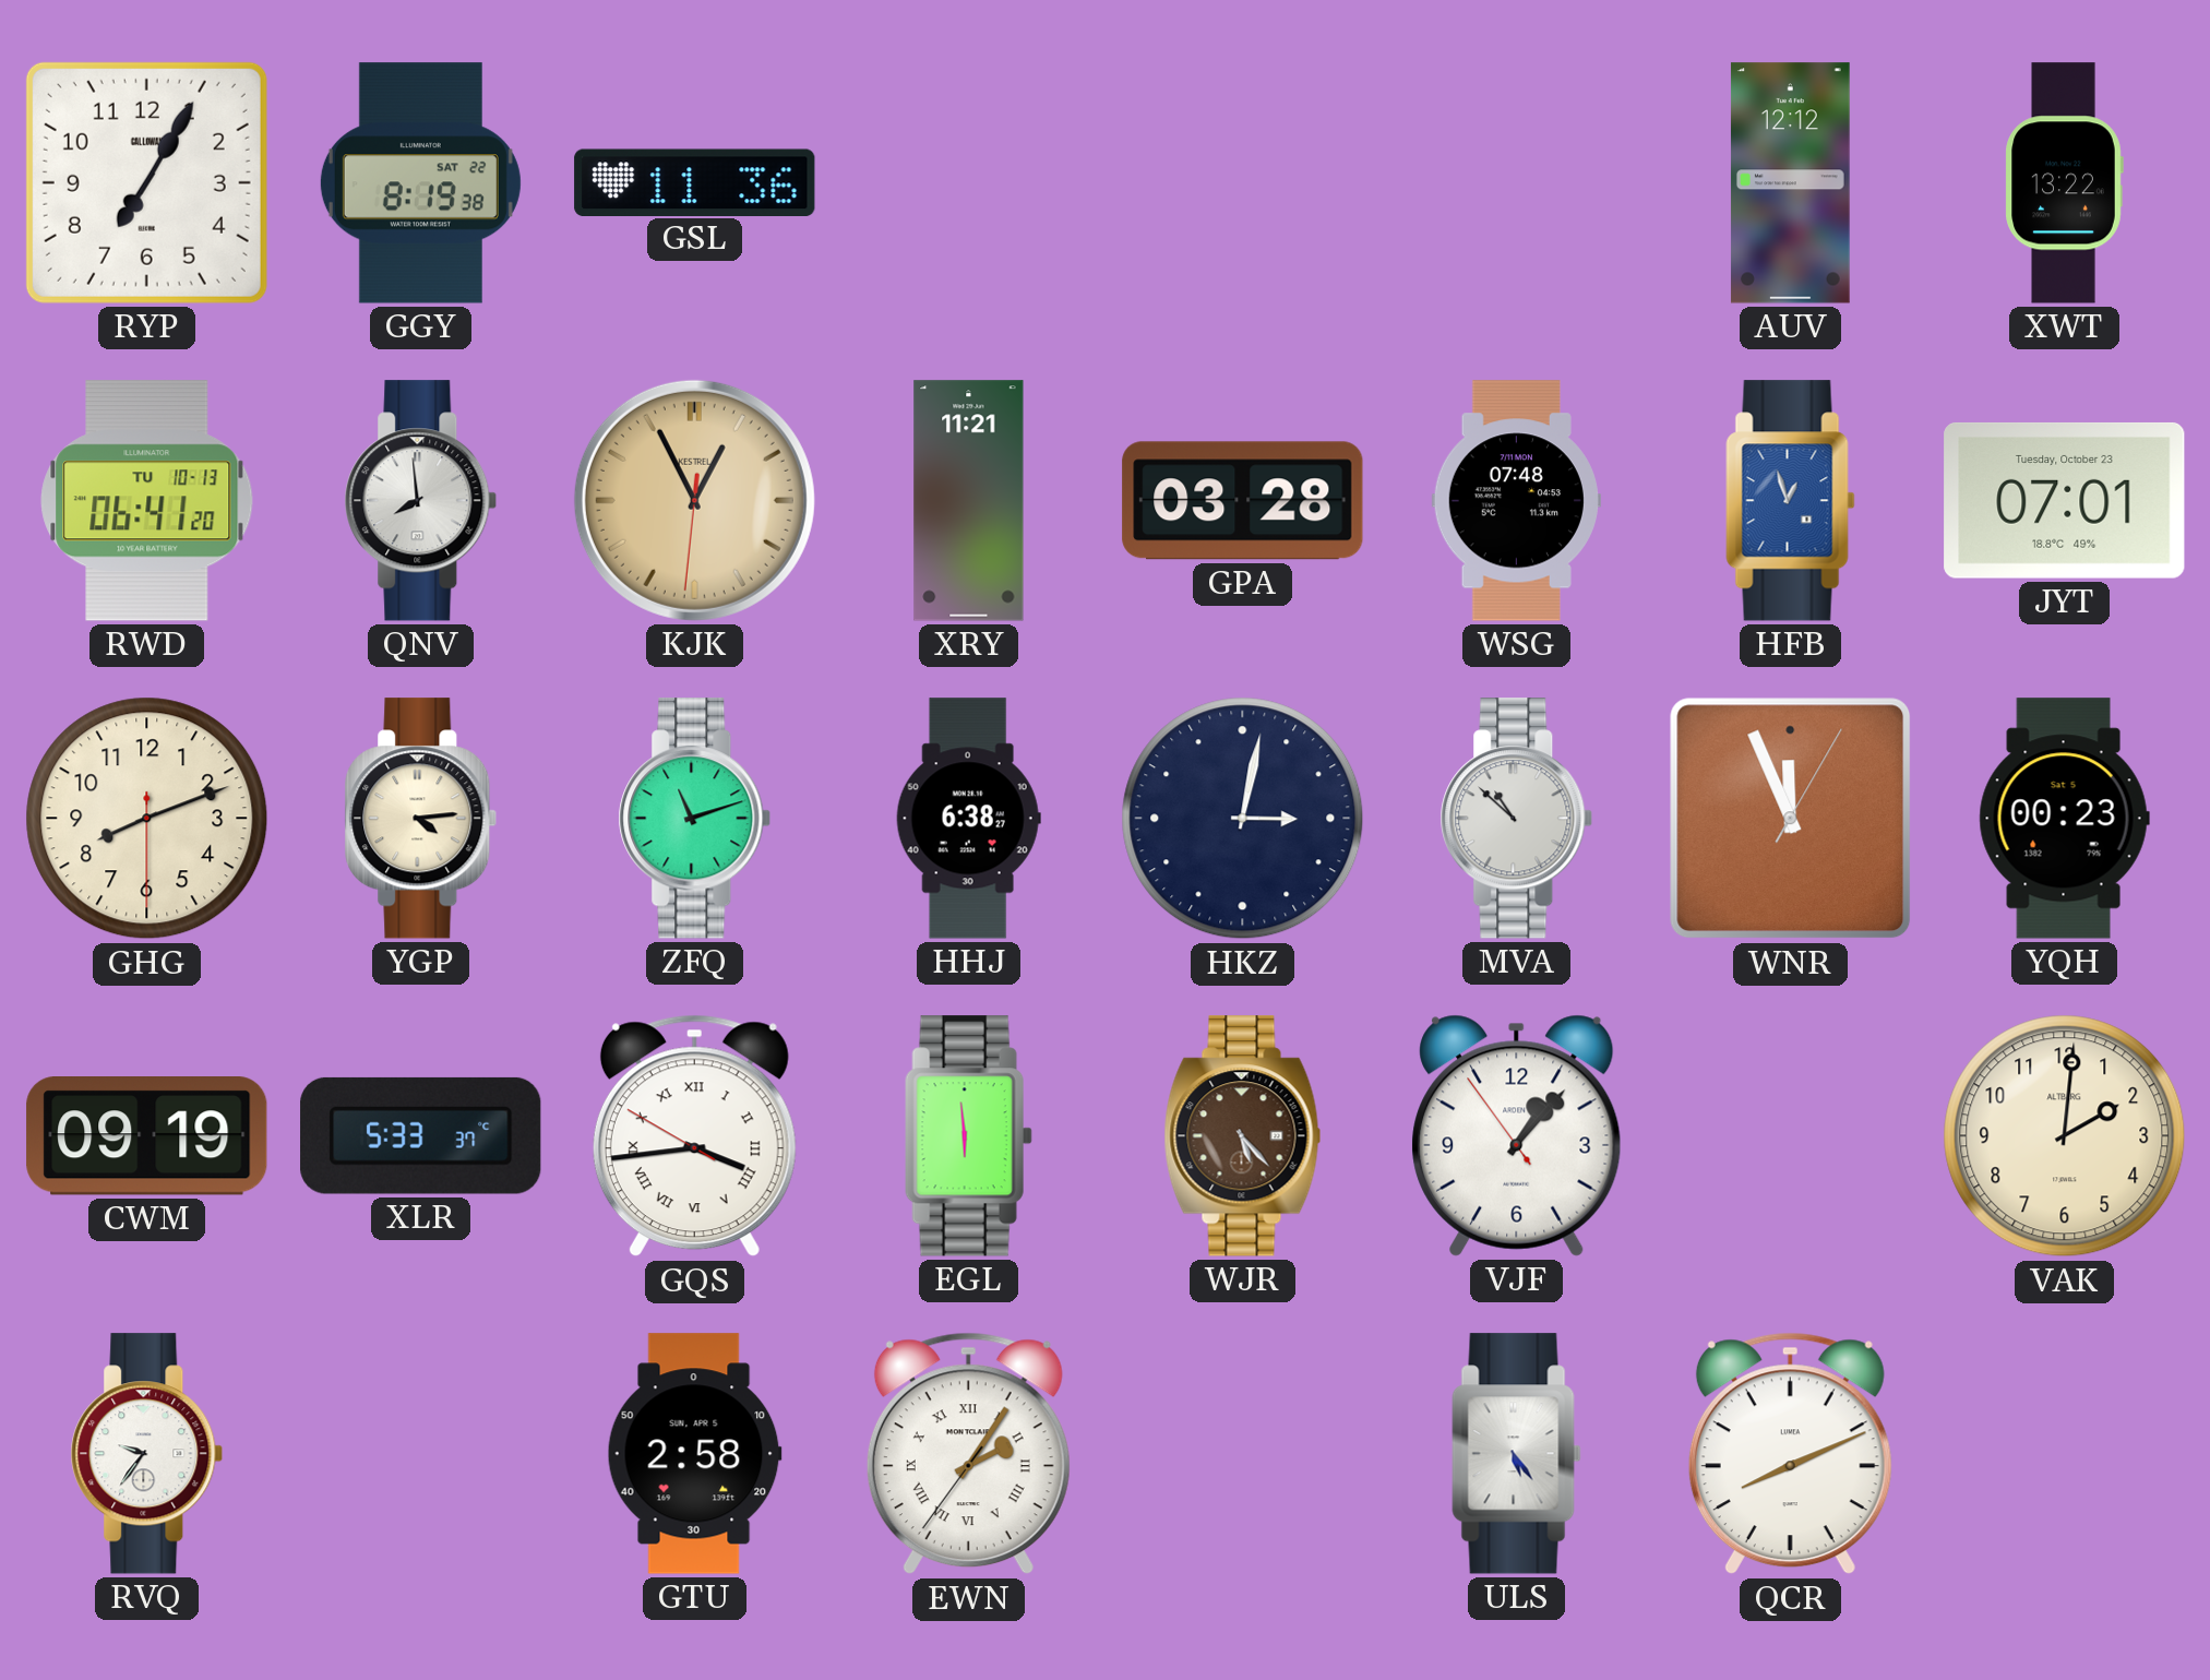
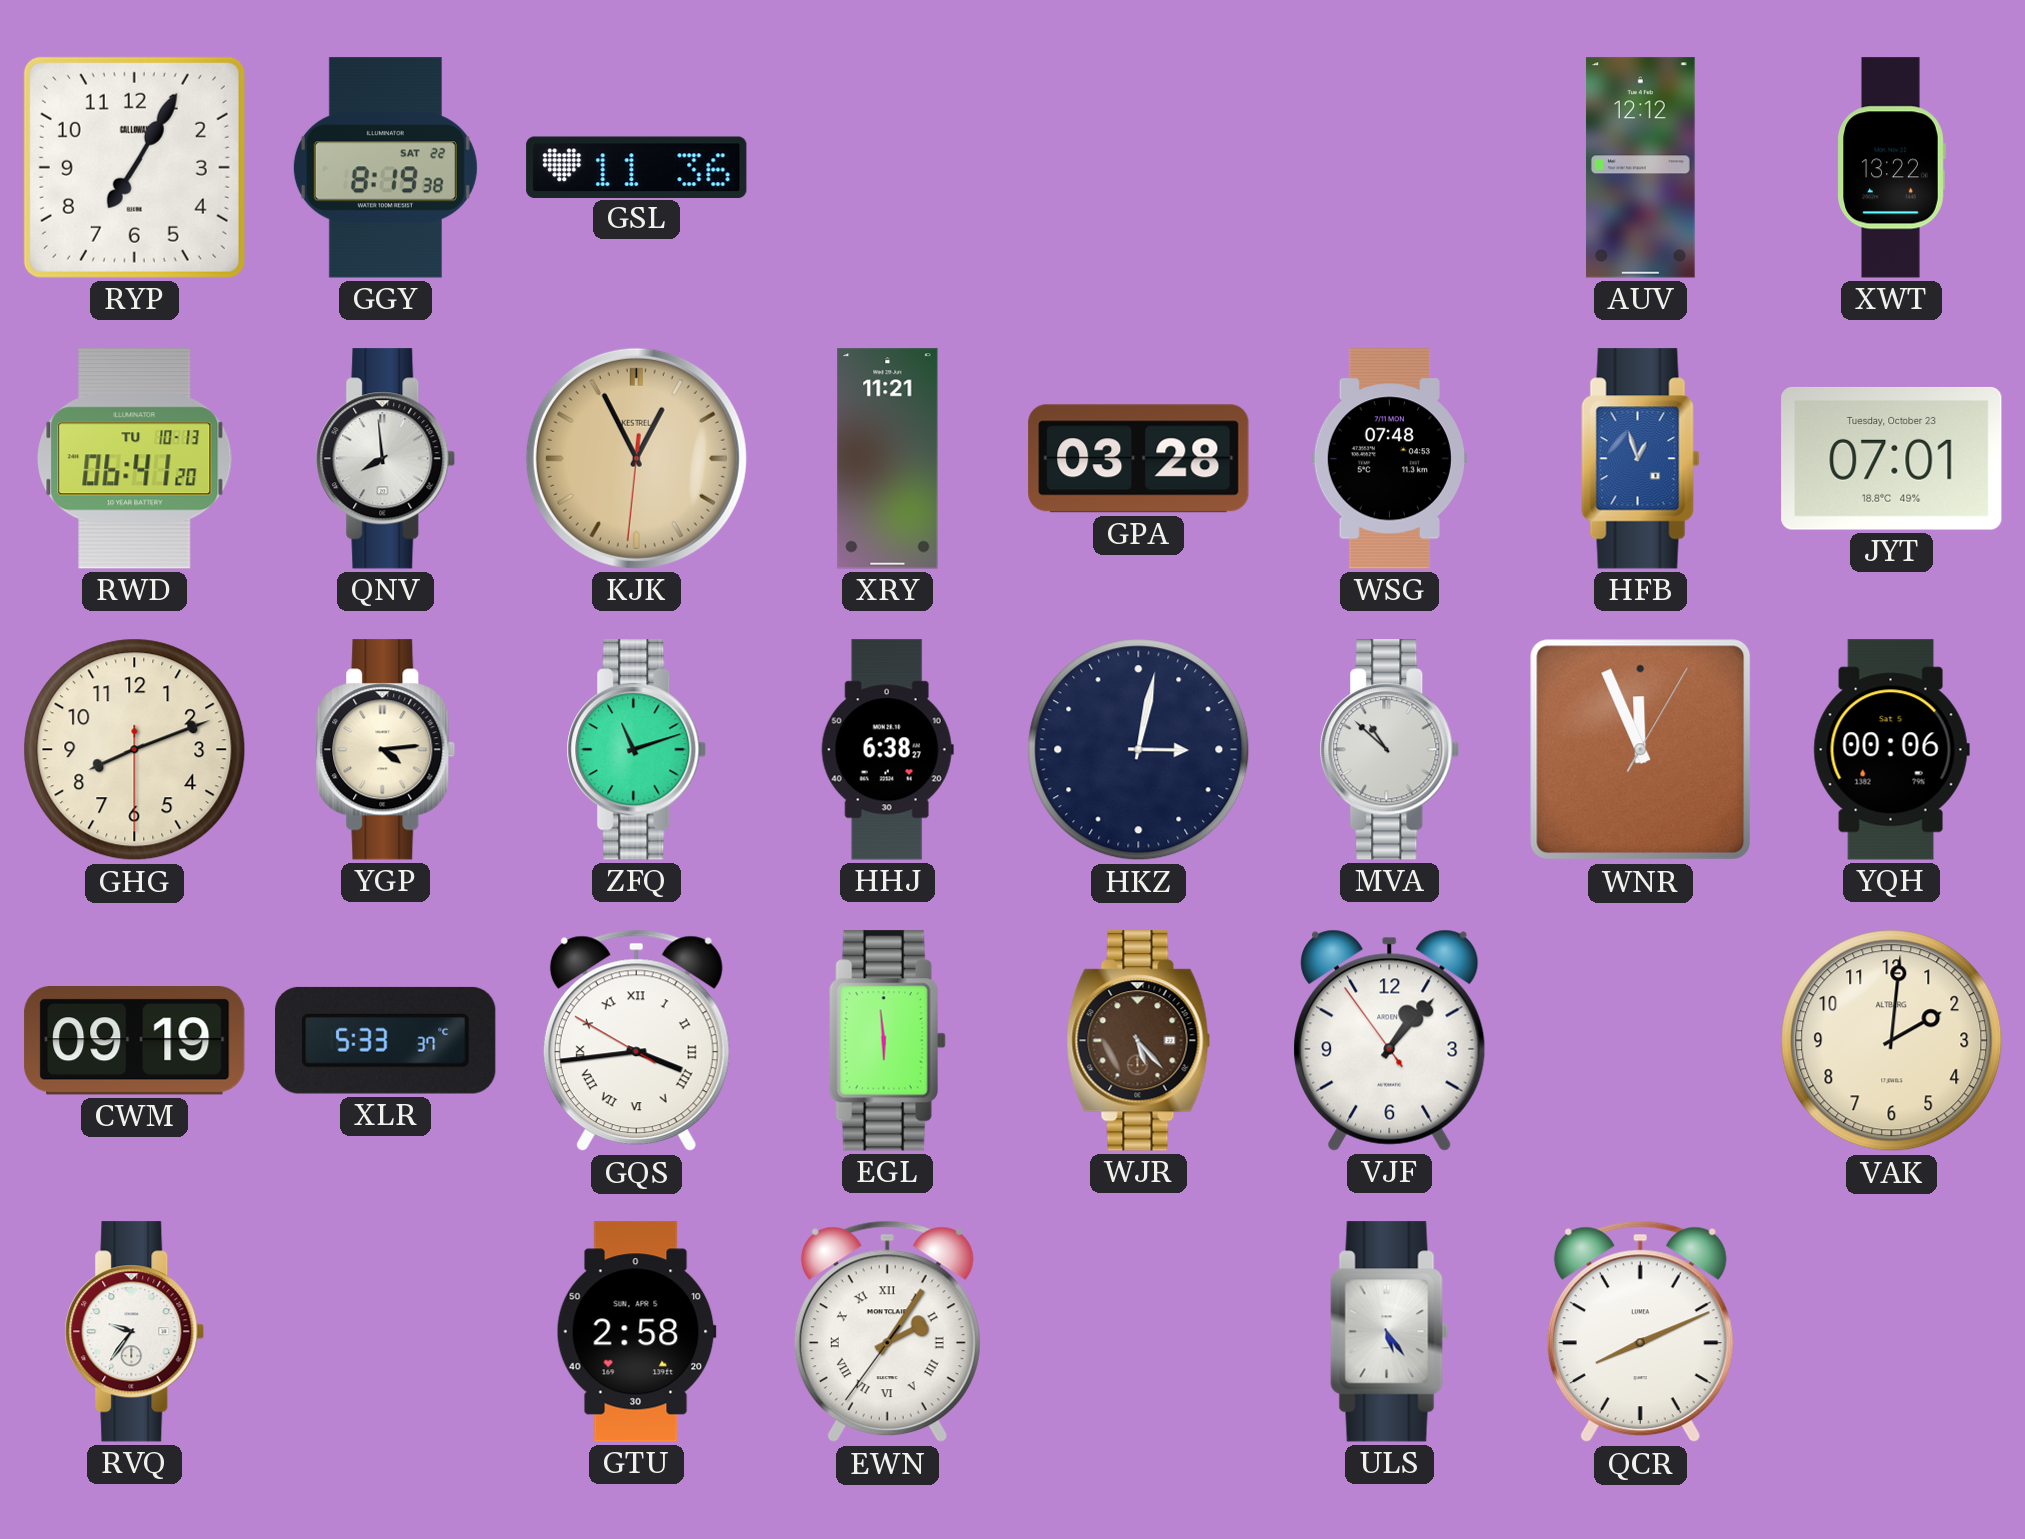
YQH: 00:23 -> 00:06
